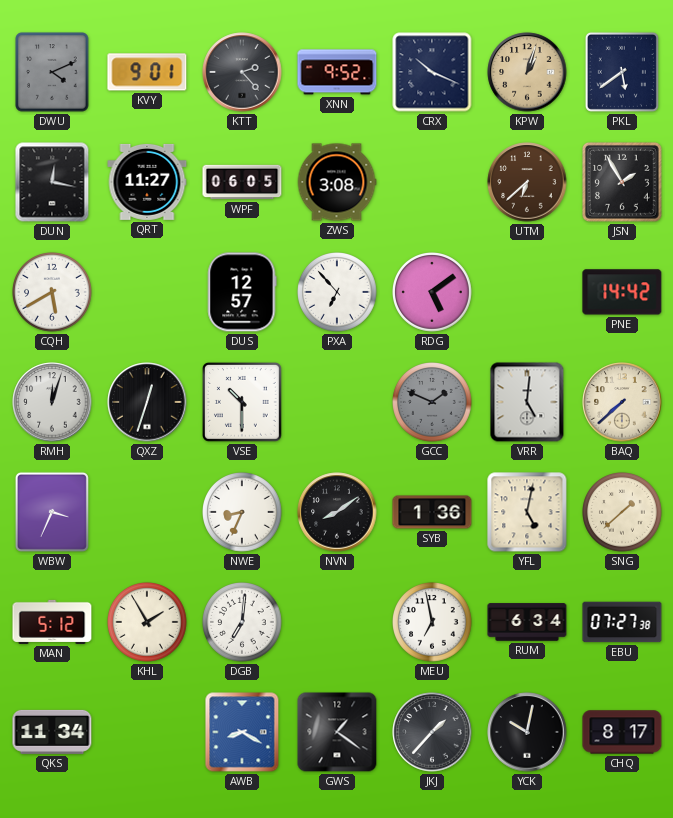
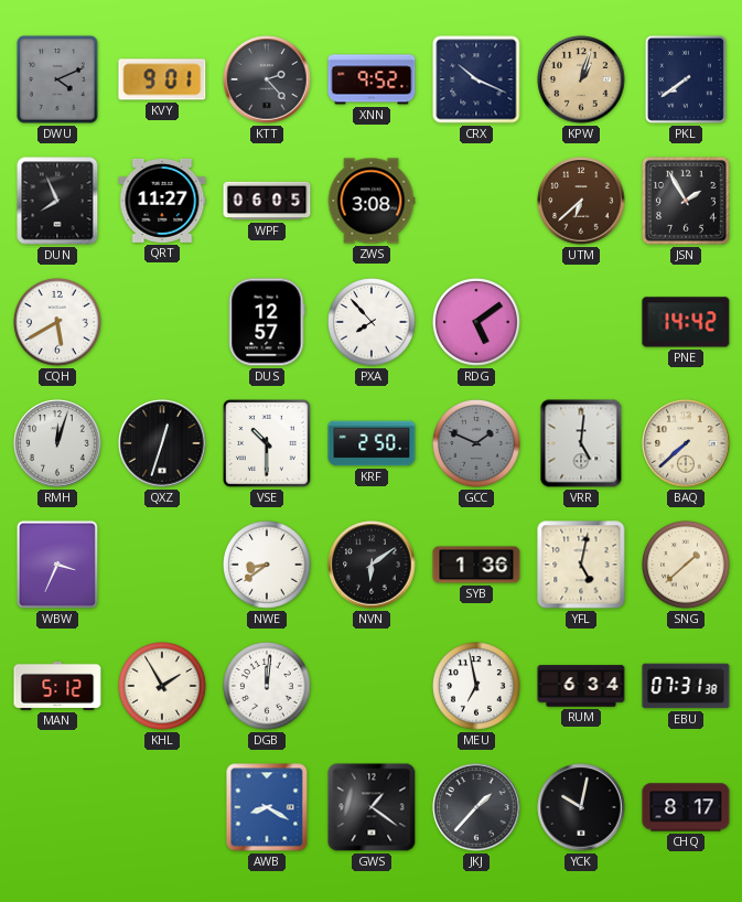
PKL: 5:39 -> 7:39
DUN: 12:17 -> 7:56
PXA: 6:53 -> 7:53
KRF: none -> 2:50
NWE: 8:34 -> 8:39
NVN: 8:09 -> 6:09
DGB: 7:01 -> 12:01
EBU: 07:27 -> 07:31
QKS: 11:34 -> none
